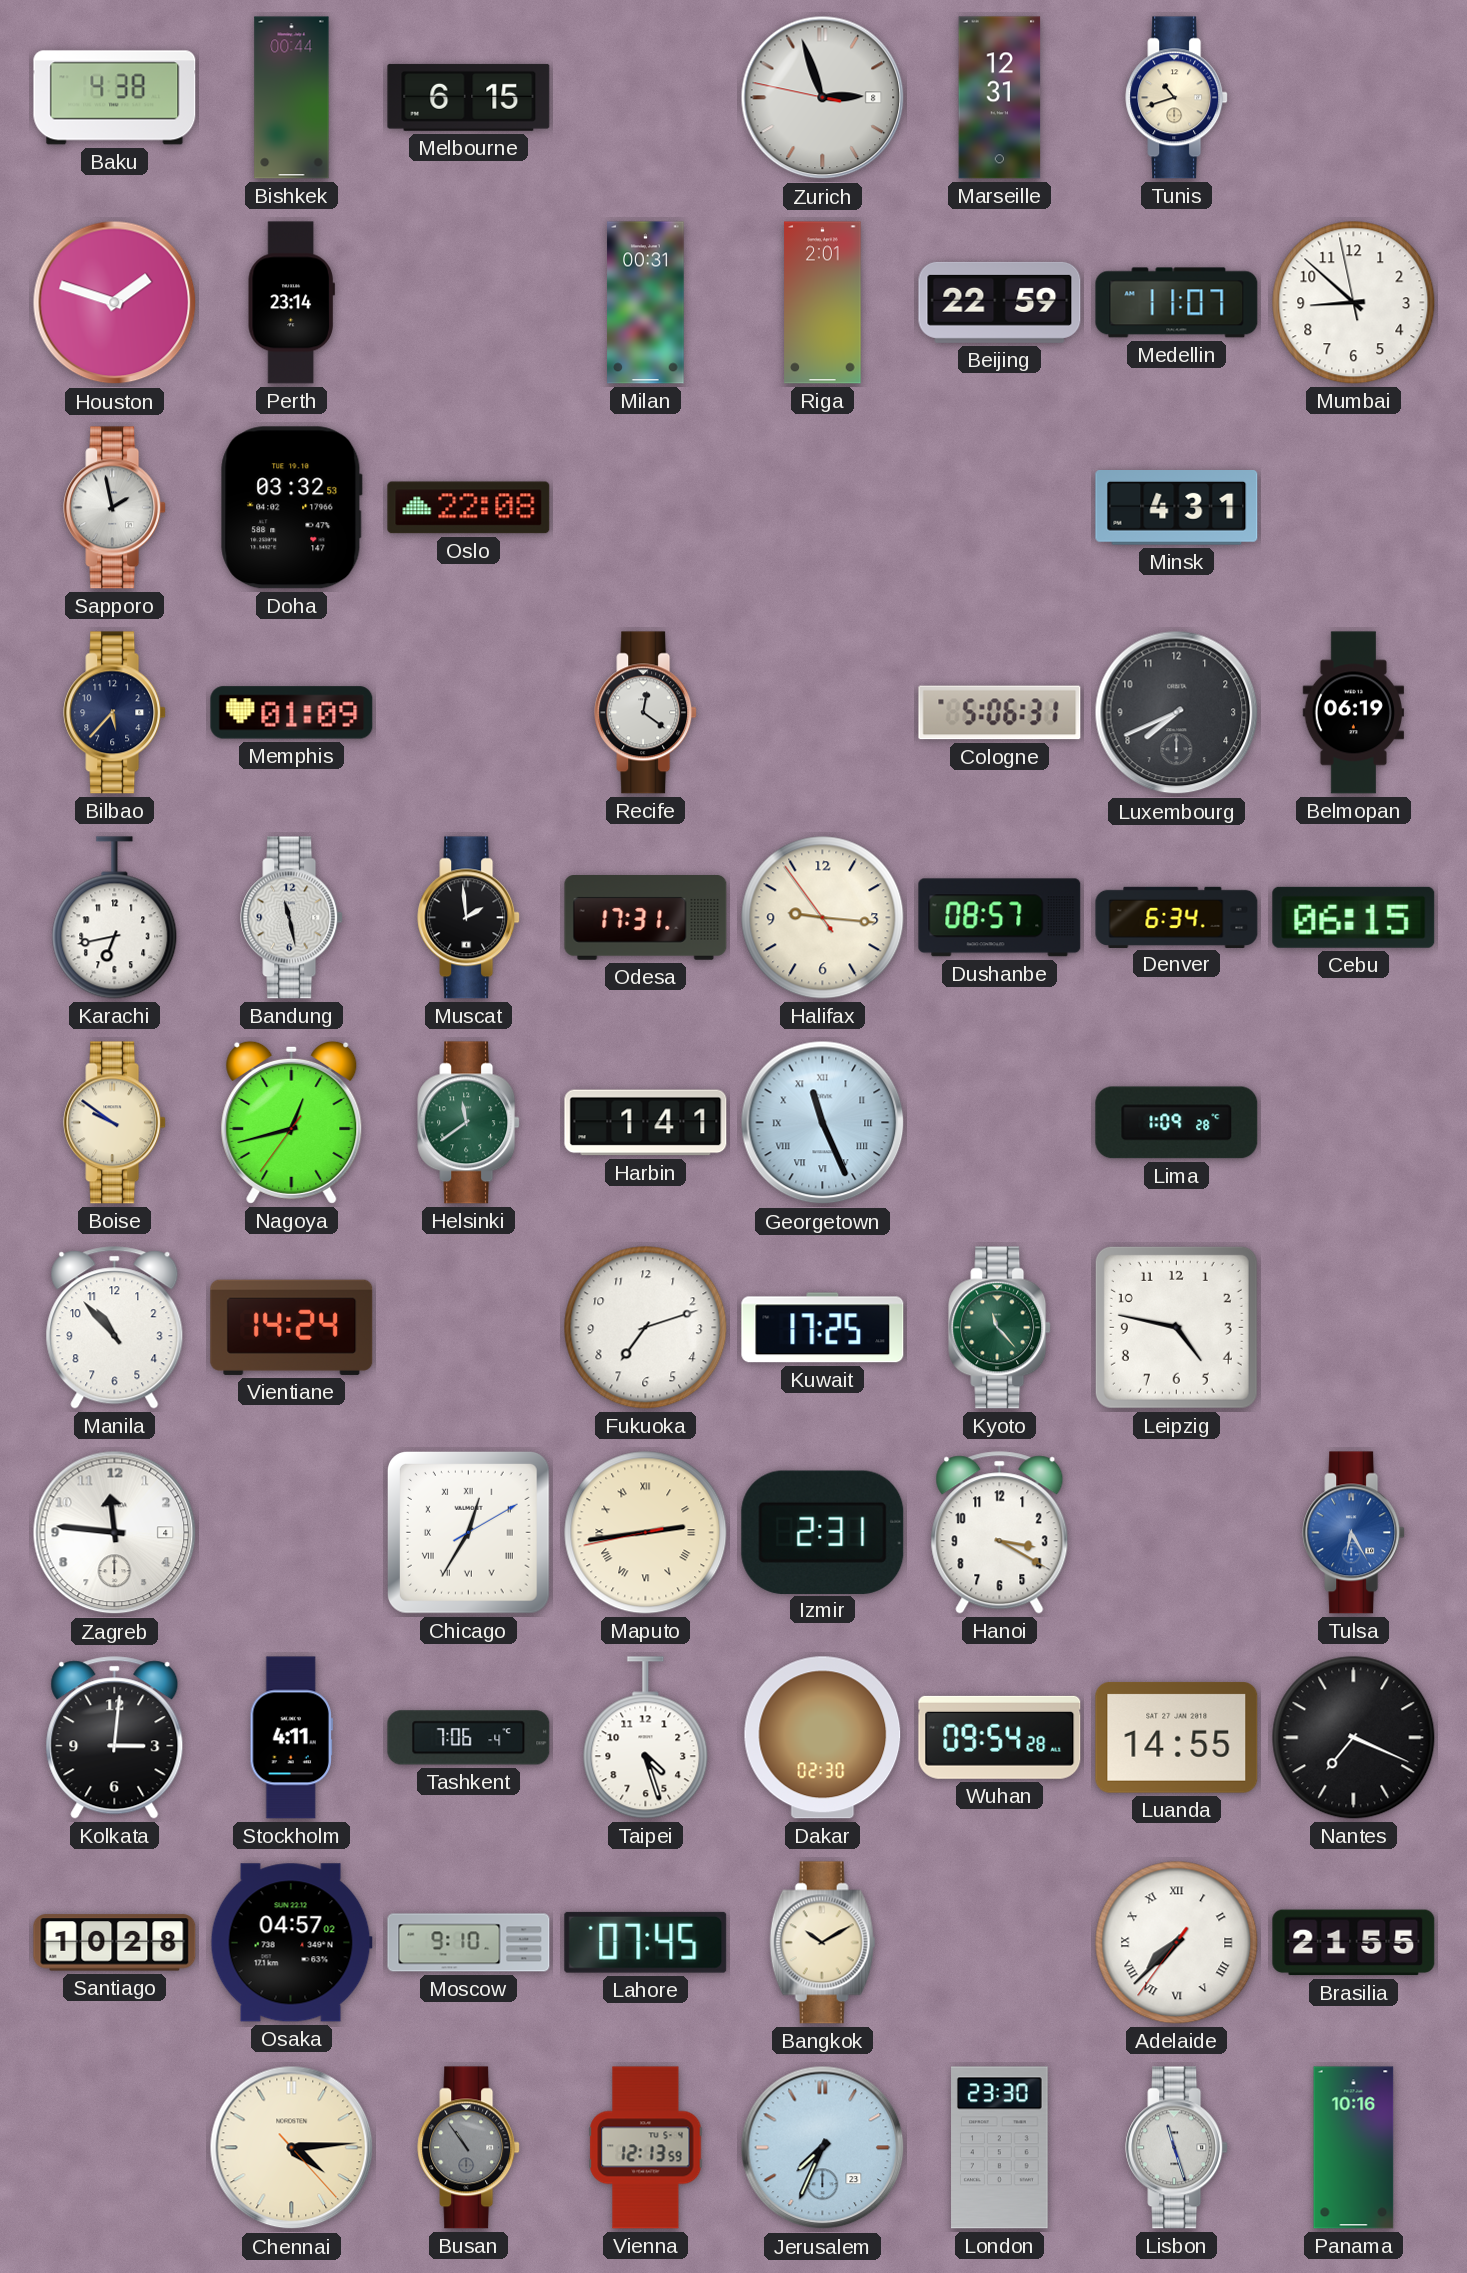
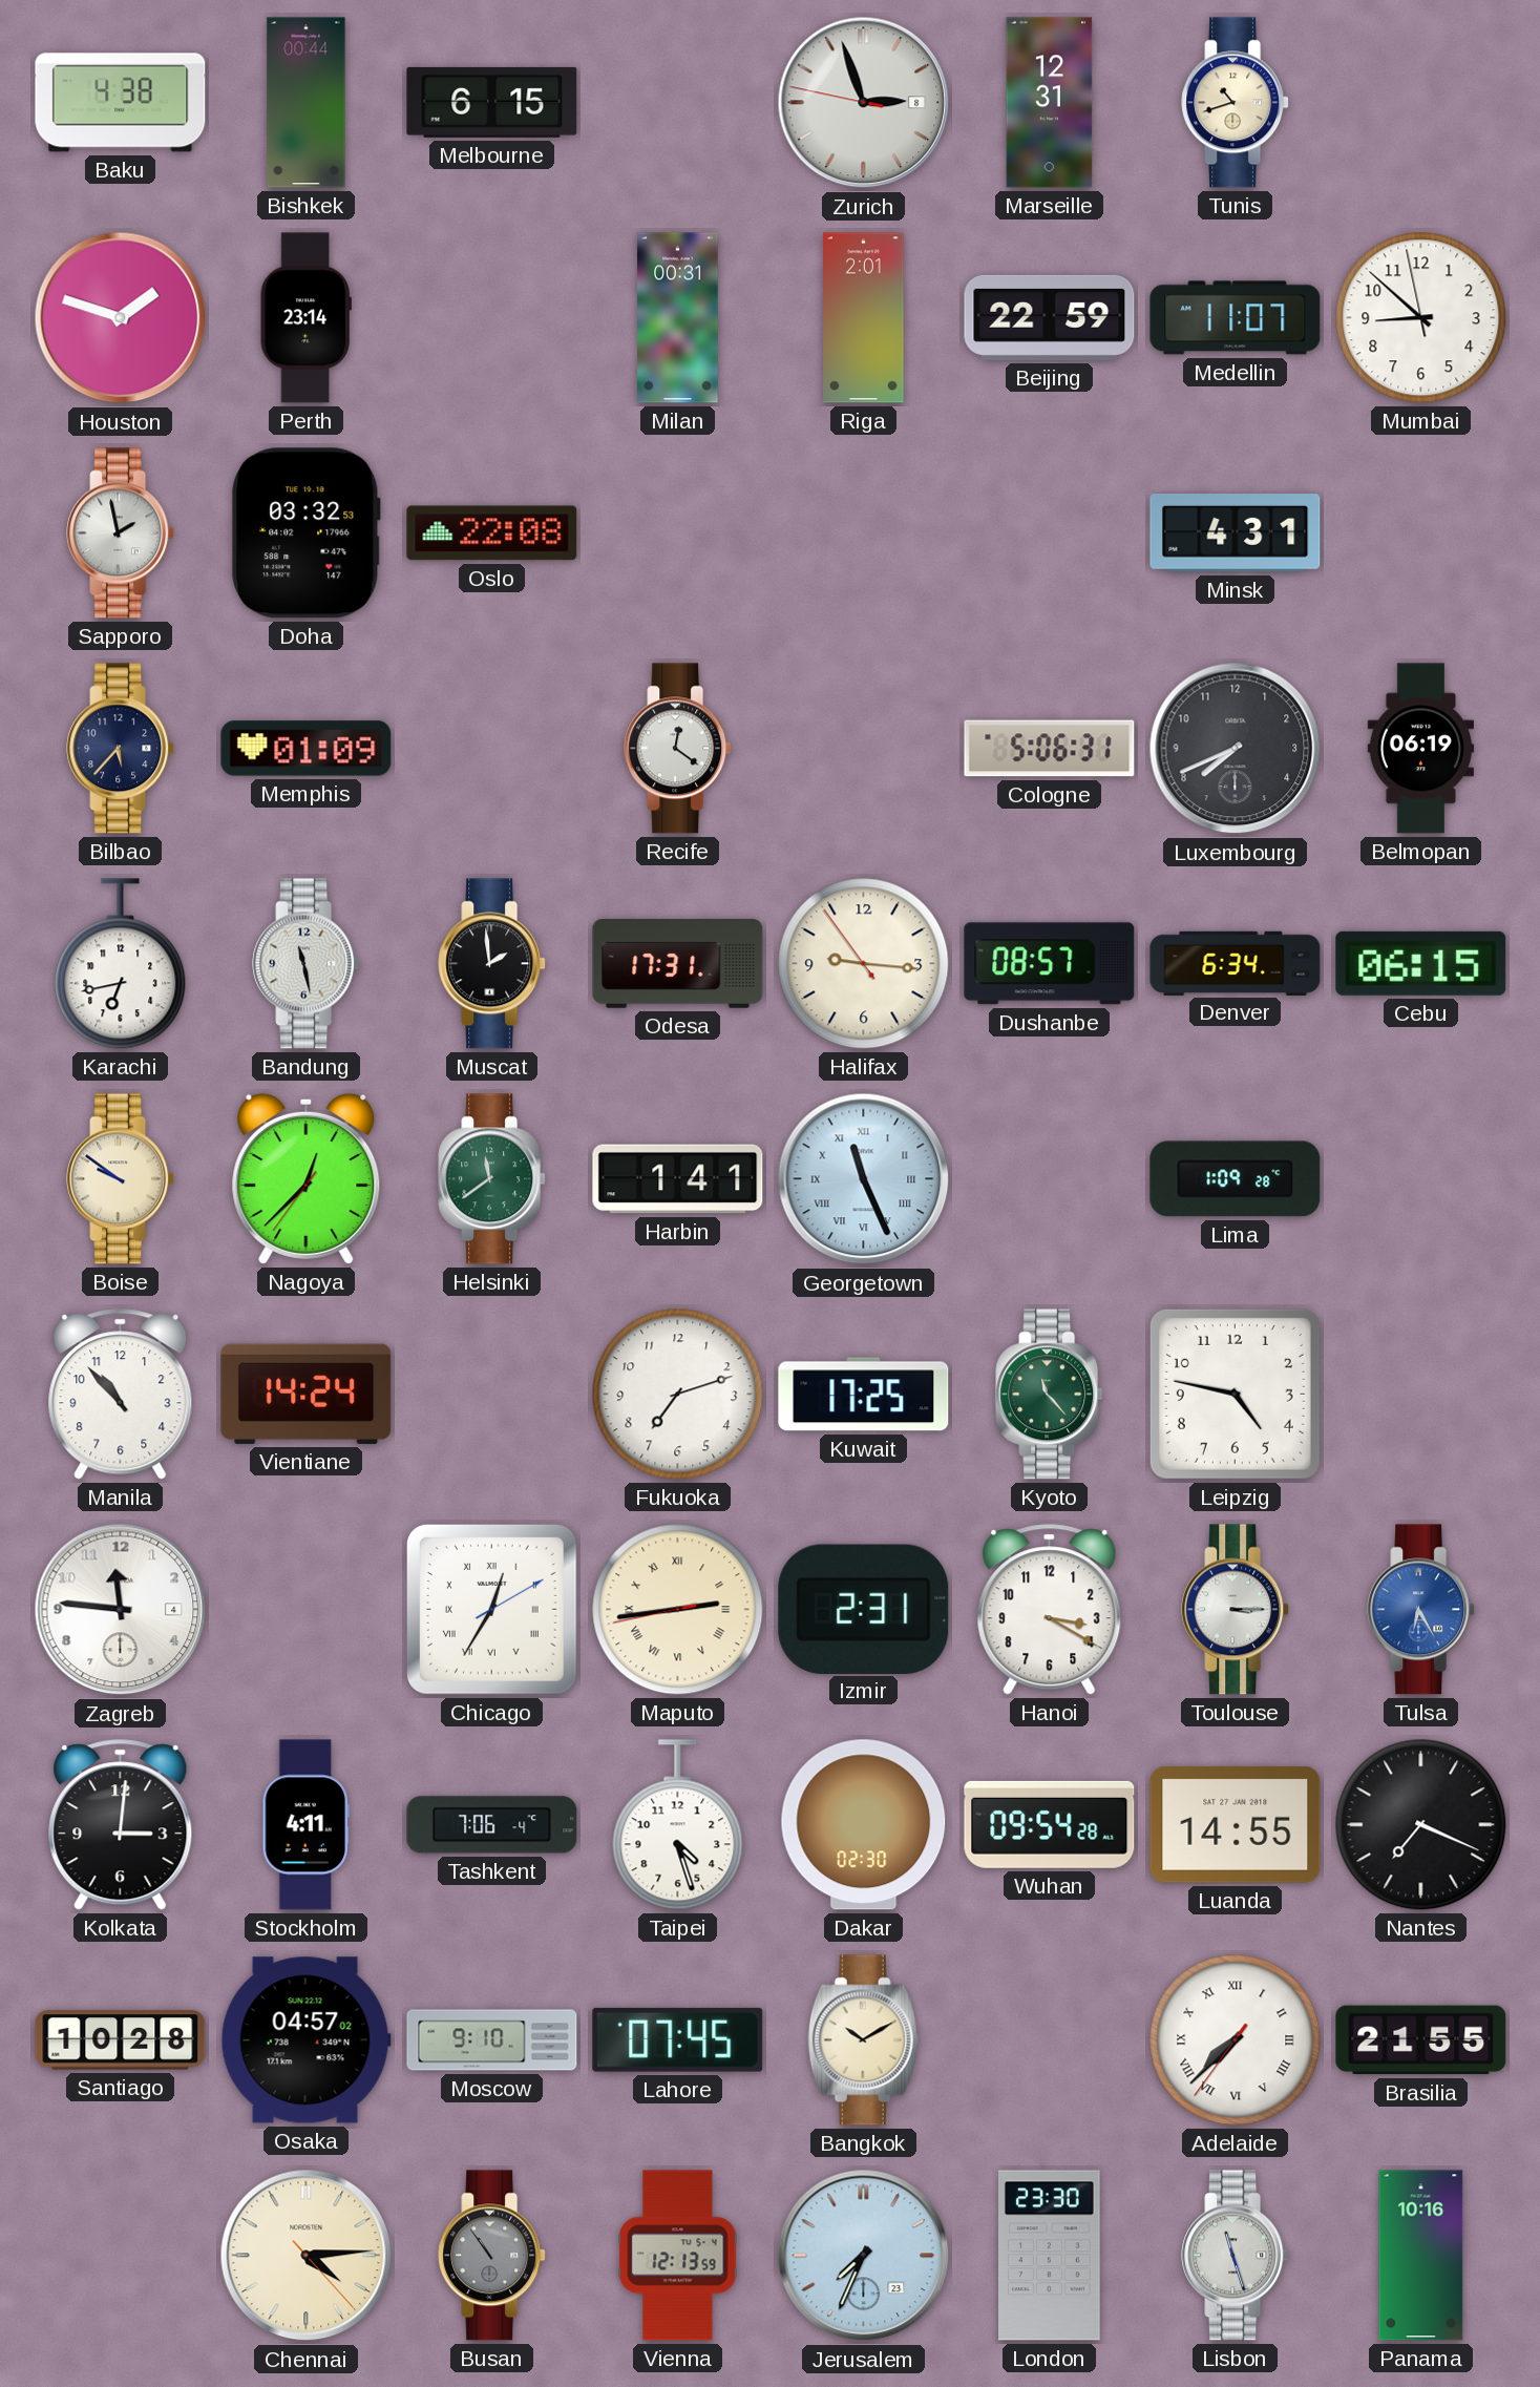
Nagoya: 12:42 -> 12:37
Toulouse: none -> 3:15
